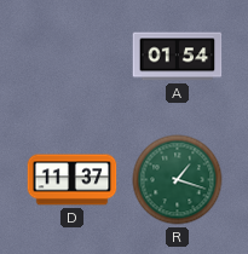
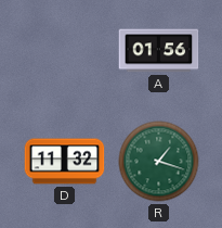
A: 01:54 -> 01:56
D: 11:37 -> 11:32
